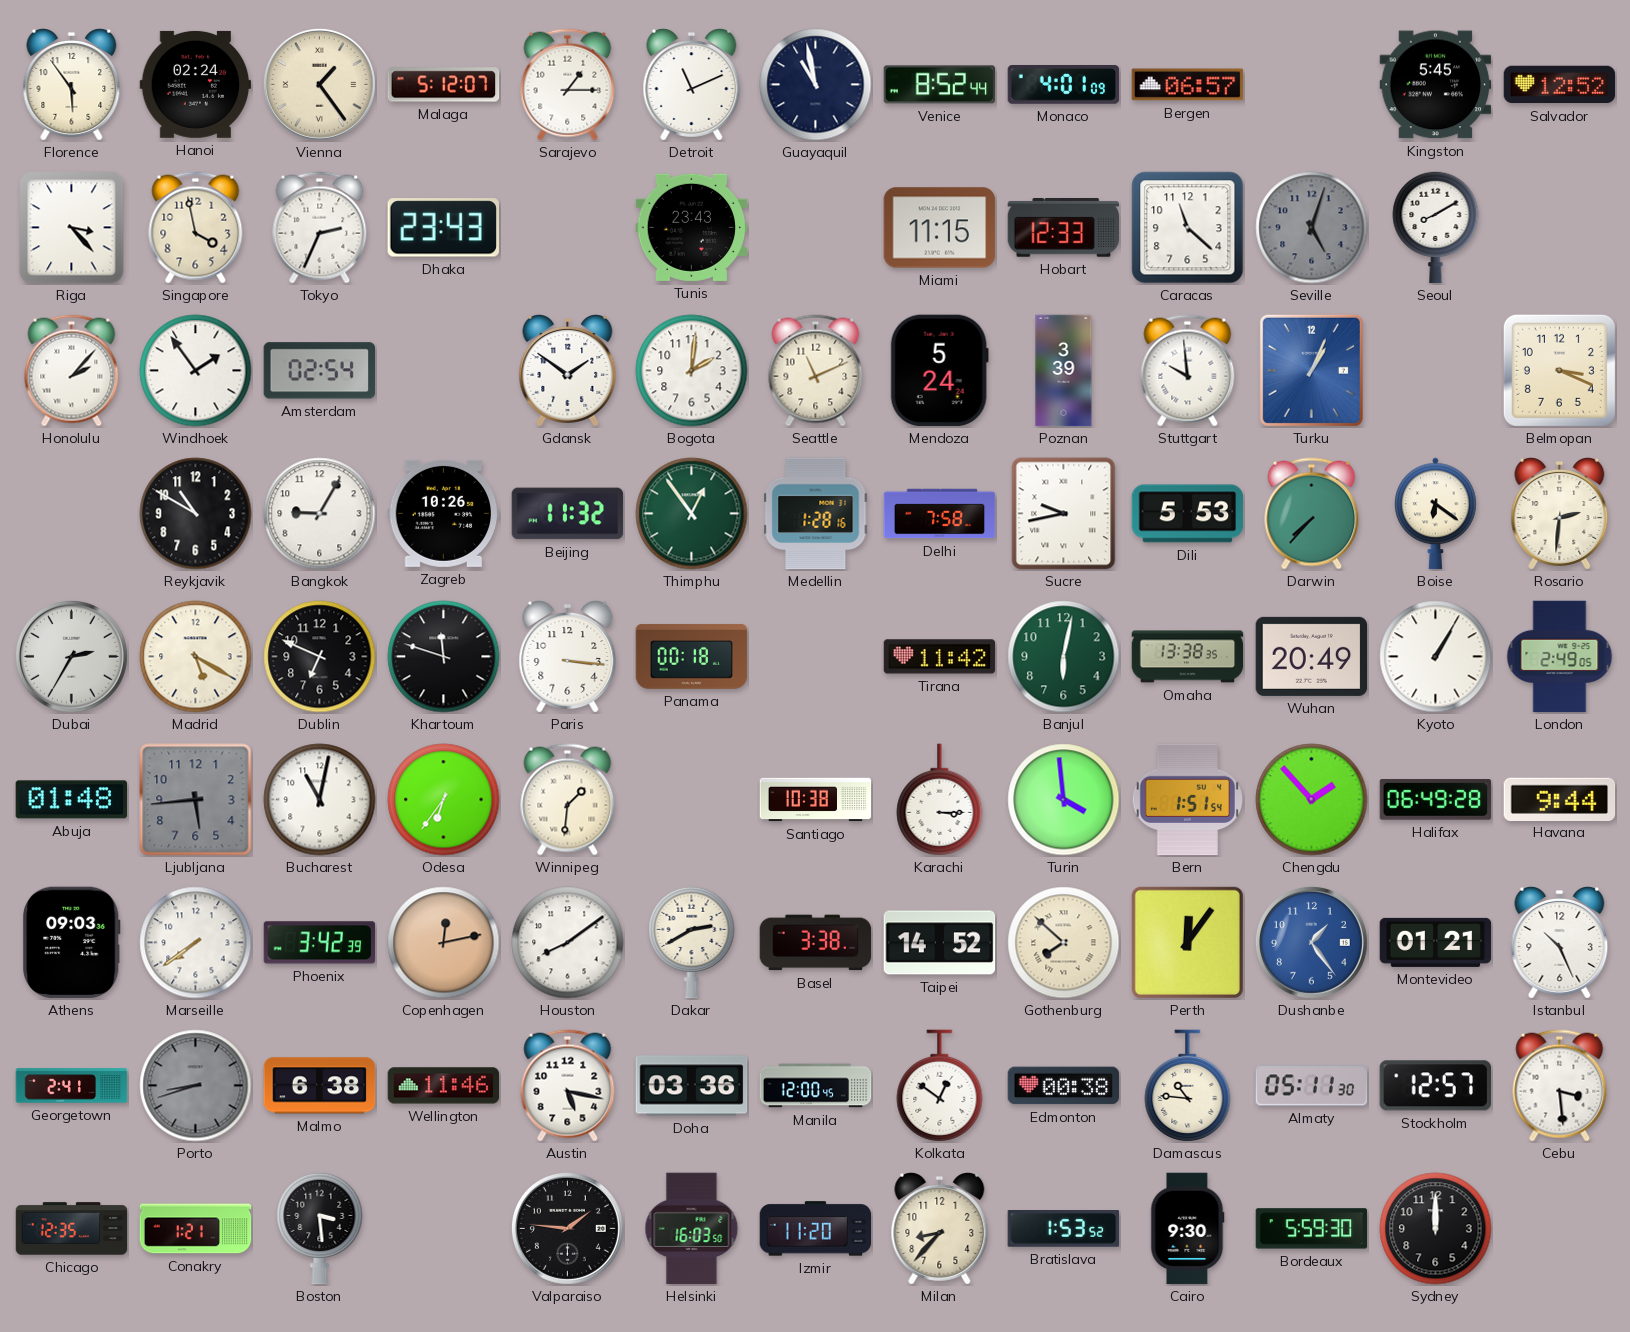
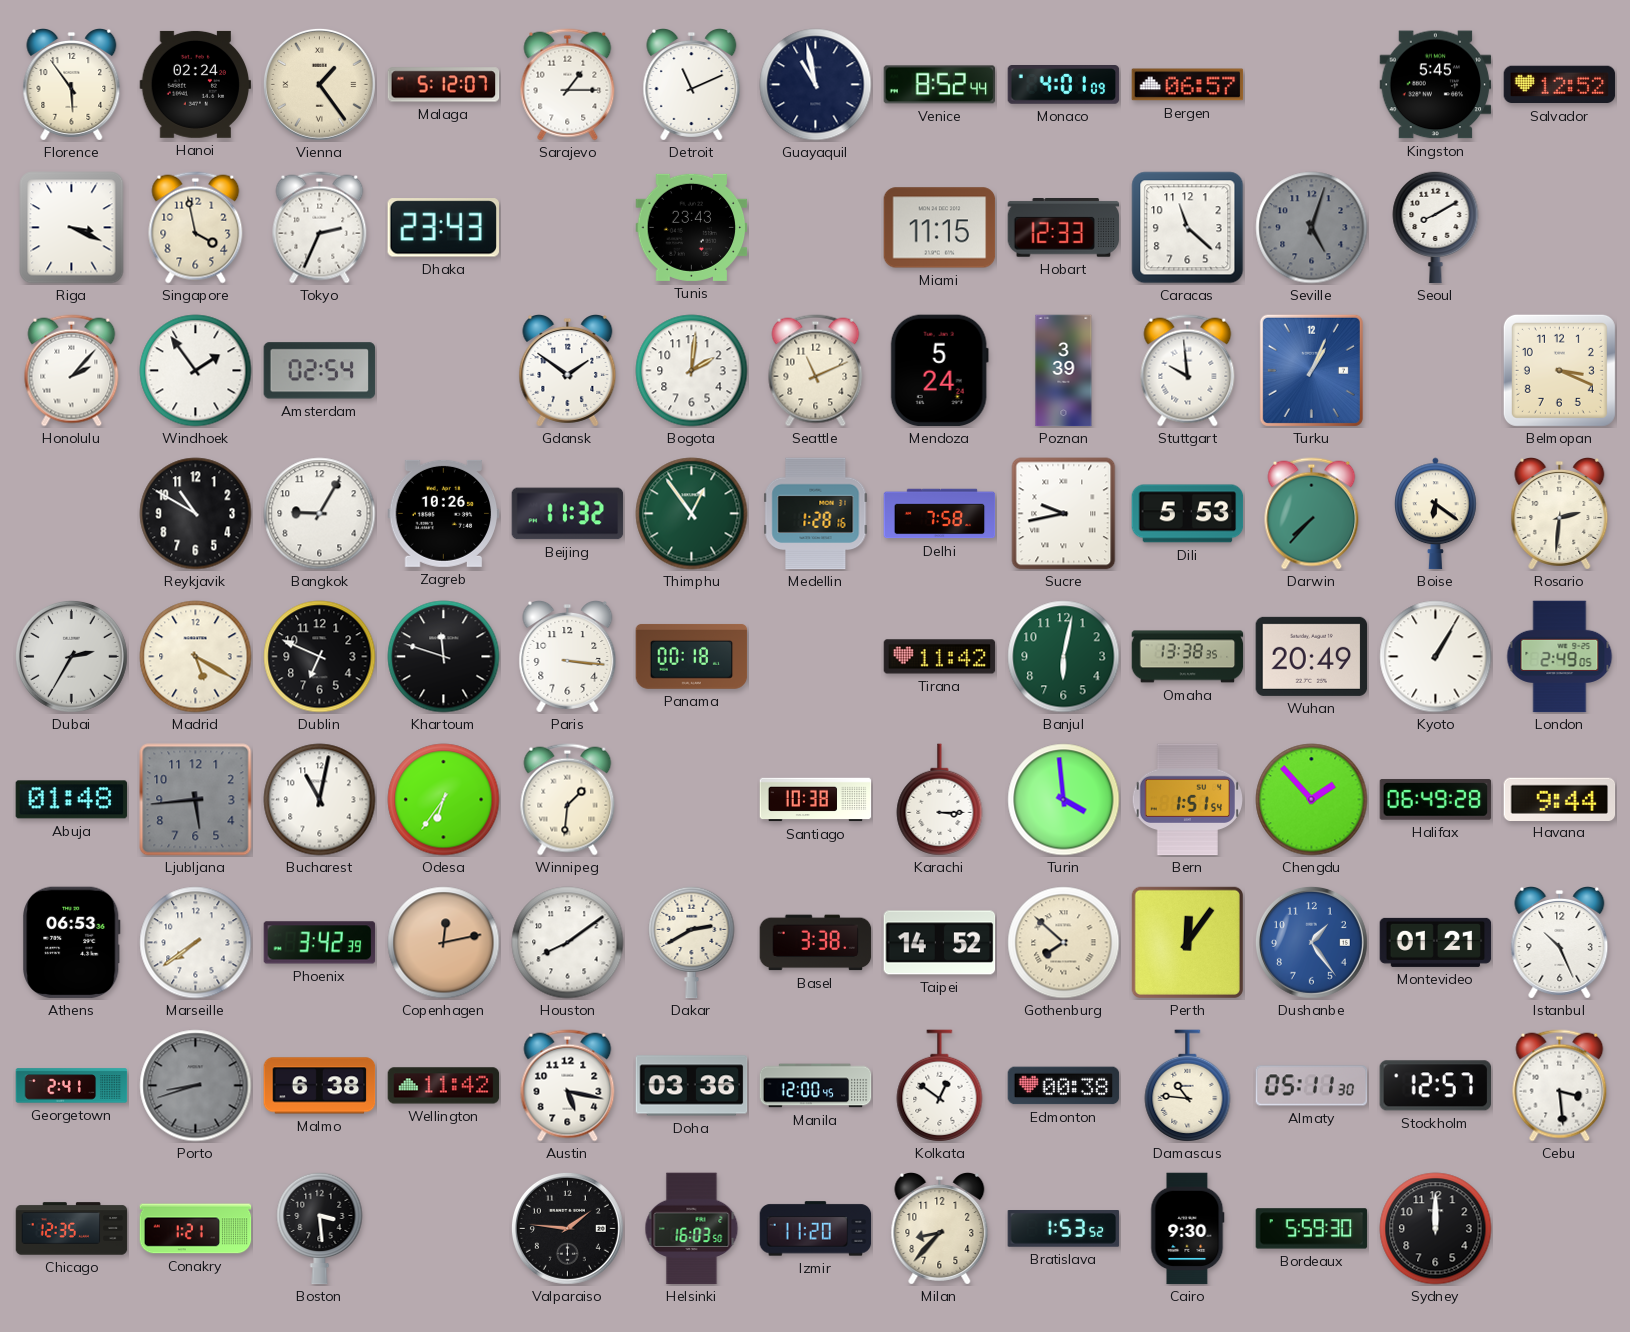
Riga: 3:23 -> 3:19
Athens: 09:03 -> 06:53
Wellington: 11:46 -> 11:42
